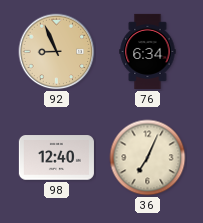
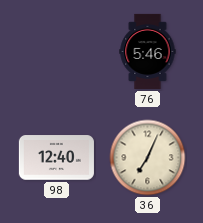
92: 8:56 -> none
76: 6:34 -> 5:46
